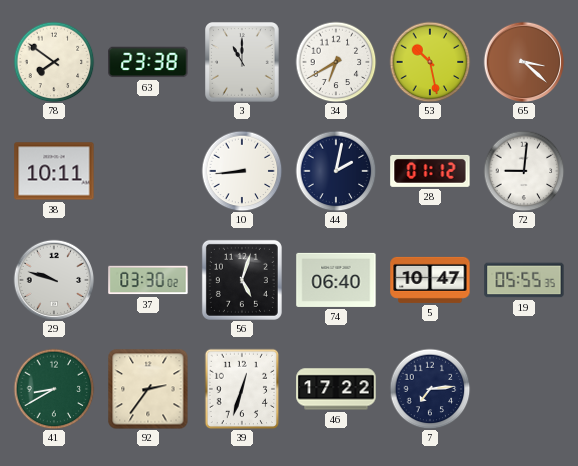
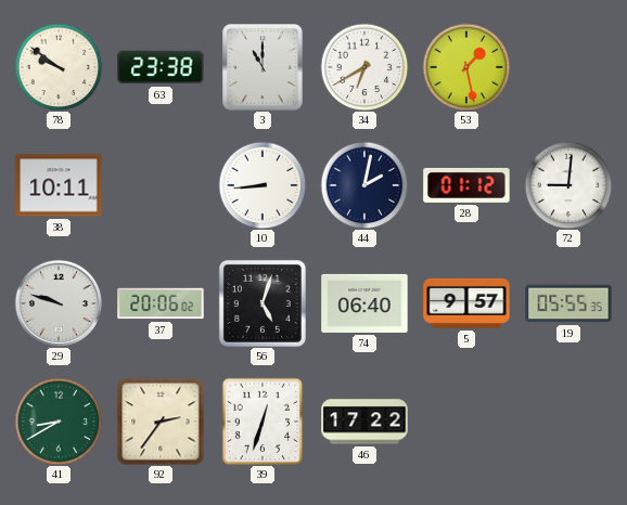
78: 7:51 -> 9:51
53: 10:28 -> 1:28
65: 3:22 -> none
37: 03:30 -> 20:06
5: 10:47 -> 9:57
7: 7:14 -> none
